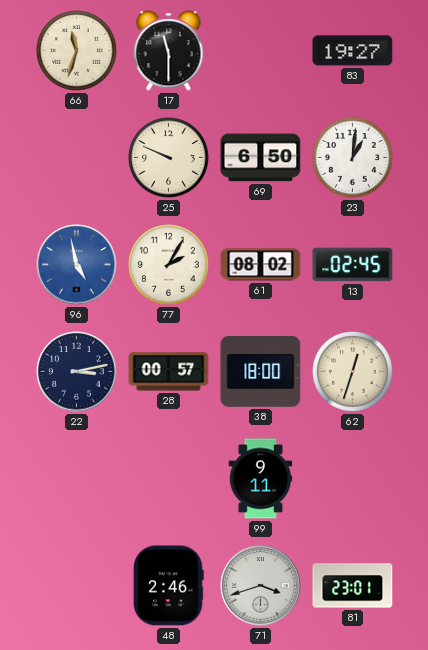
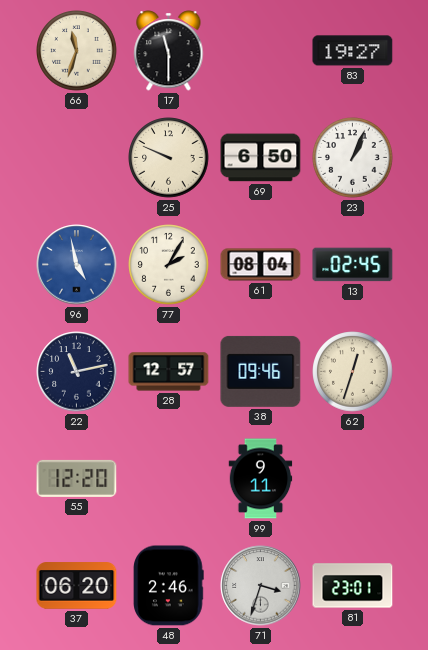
23: 1:01 -> 1:04
61: 08:02 -> 08:04
22: 3:13 -> 11:13
28: 00:57 -> 12:57
38: 18:00 -> 09:46
55: none -> 12:20
37: none -> 06:20
71: 3:42 -> 3:33
